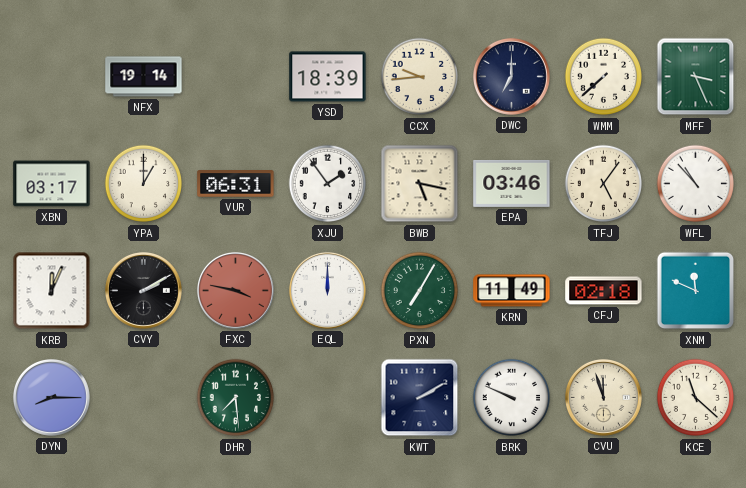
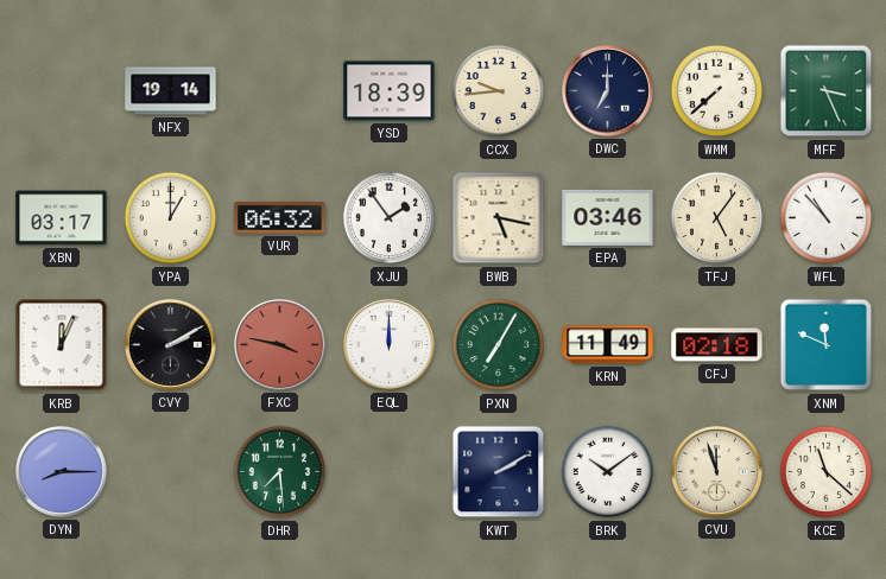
VUR: 06:31 -> 06:32
BRK: 9:49 -> 10:09
